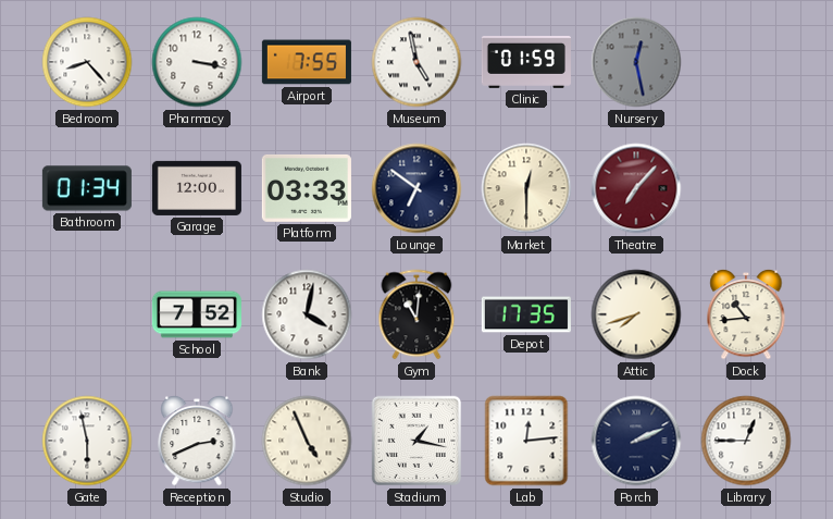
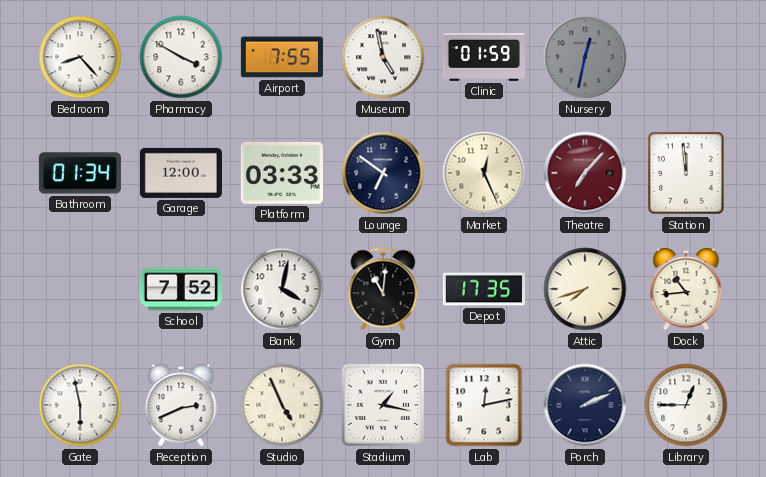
Pharmacy: 3:17 -> 3:50
Nursery: 12:28 -> 12:32
Market: 12:30 -> 12:26
Station: none -> 11:59
Lab: 12:14 -> 12:13
